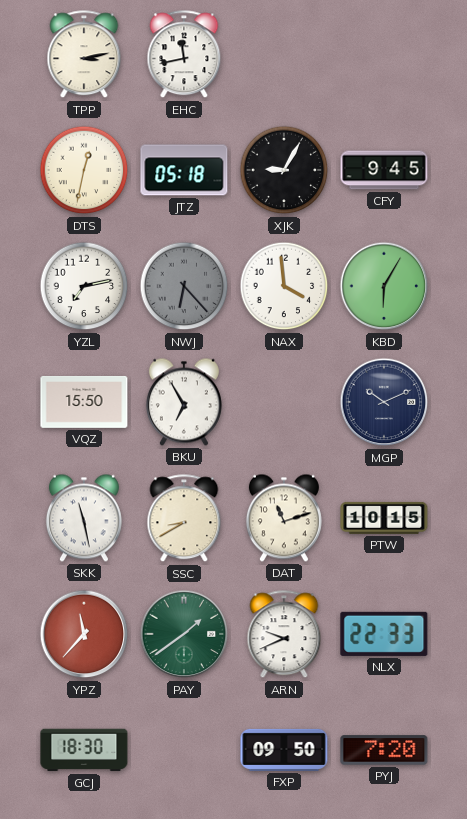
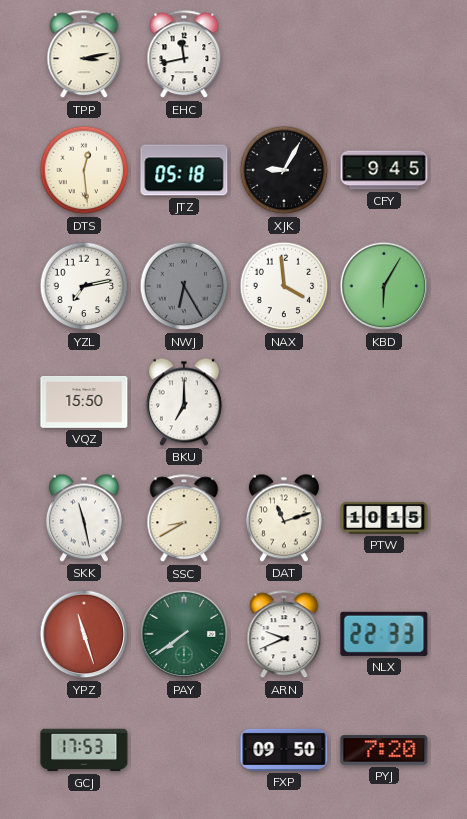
DTS: 12:32 -> 12:29
NWJ: 6:23 -> 6:25
BKU: 6:55 -> 7:00
MGP: 10:11 -> none
YPZ: 11:37 -> 11:27
PAY: 1:39 -> 7:39
GCJ: 18:30 -> 17:53
